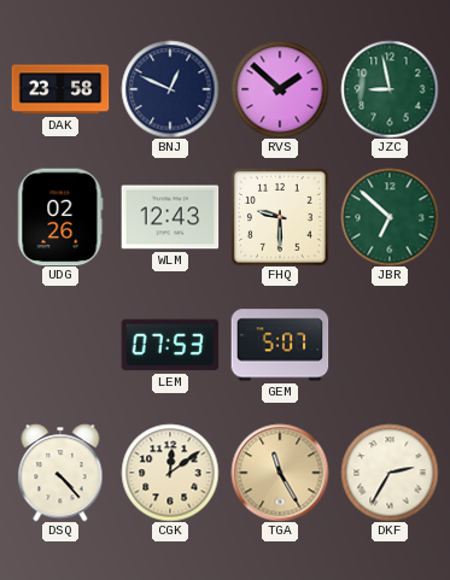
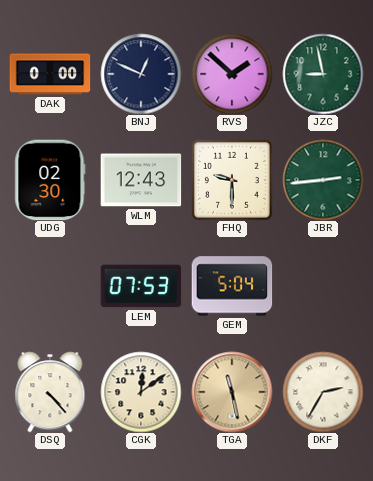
DAK: 23:58 -> 0:00
UDG: 02:26 -> 02:30
JBR: 6:52 -> 2:44
GEM: 5:07 -> 5:04
TGA: 11:25 -> 11:28
